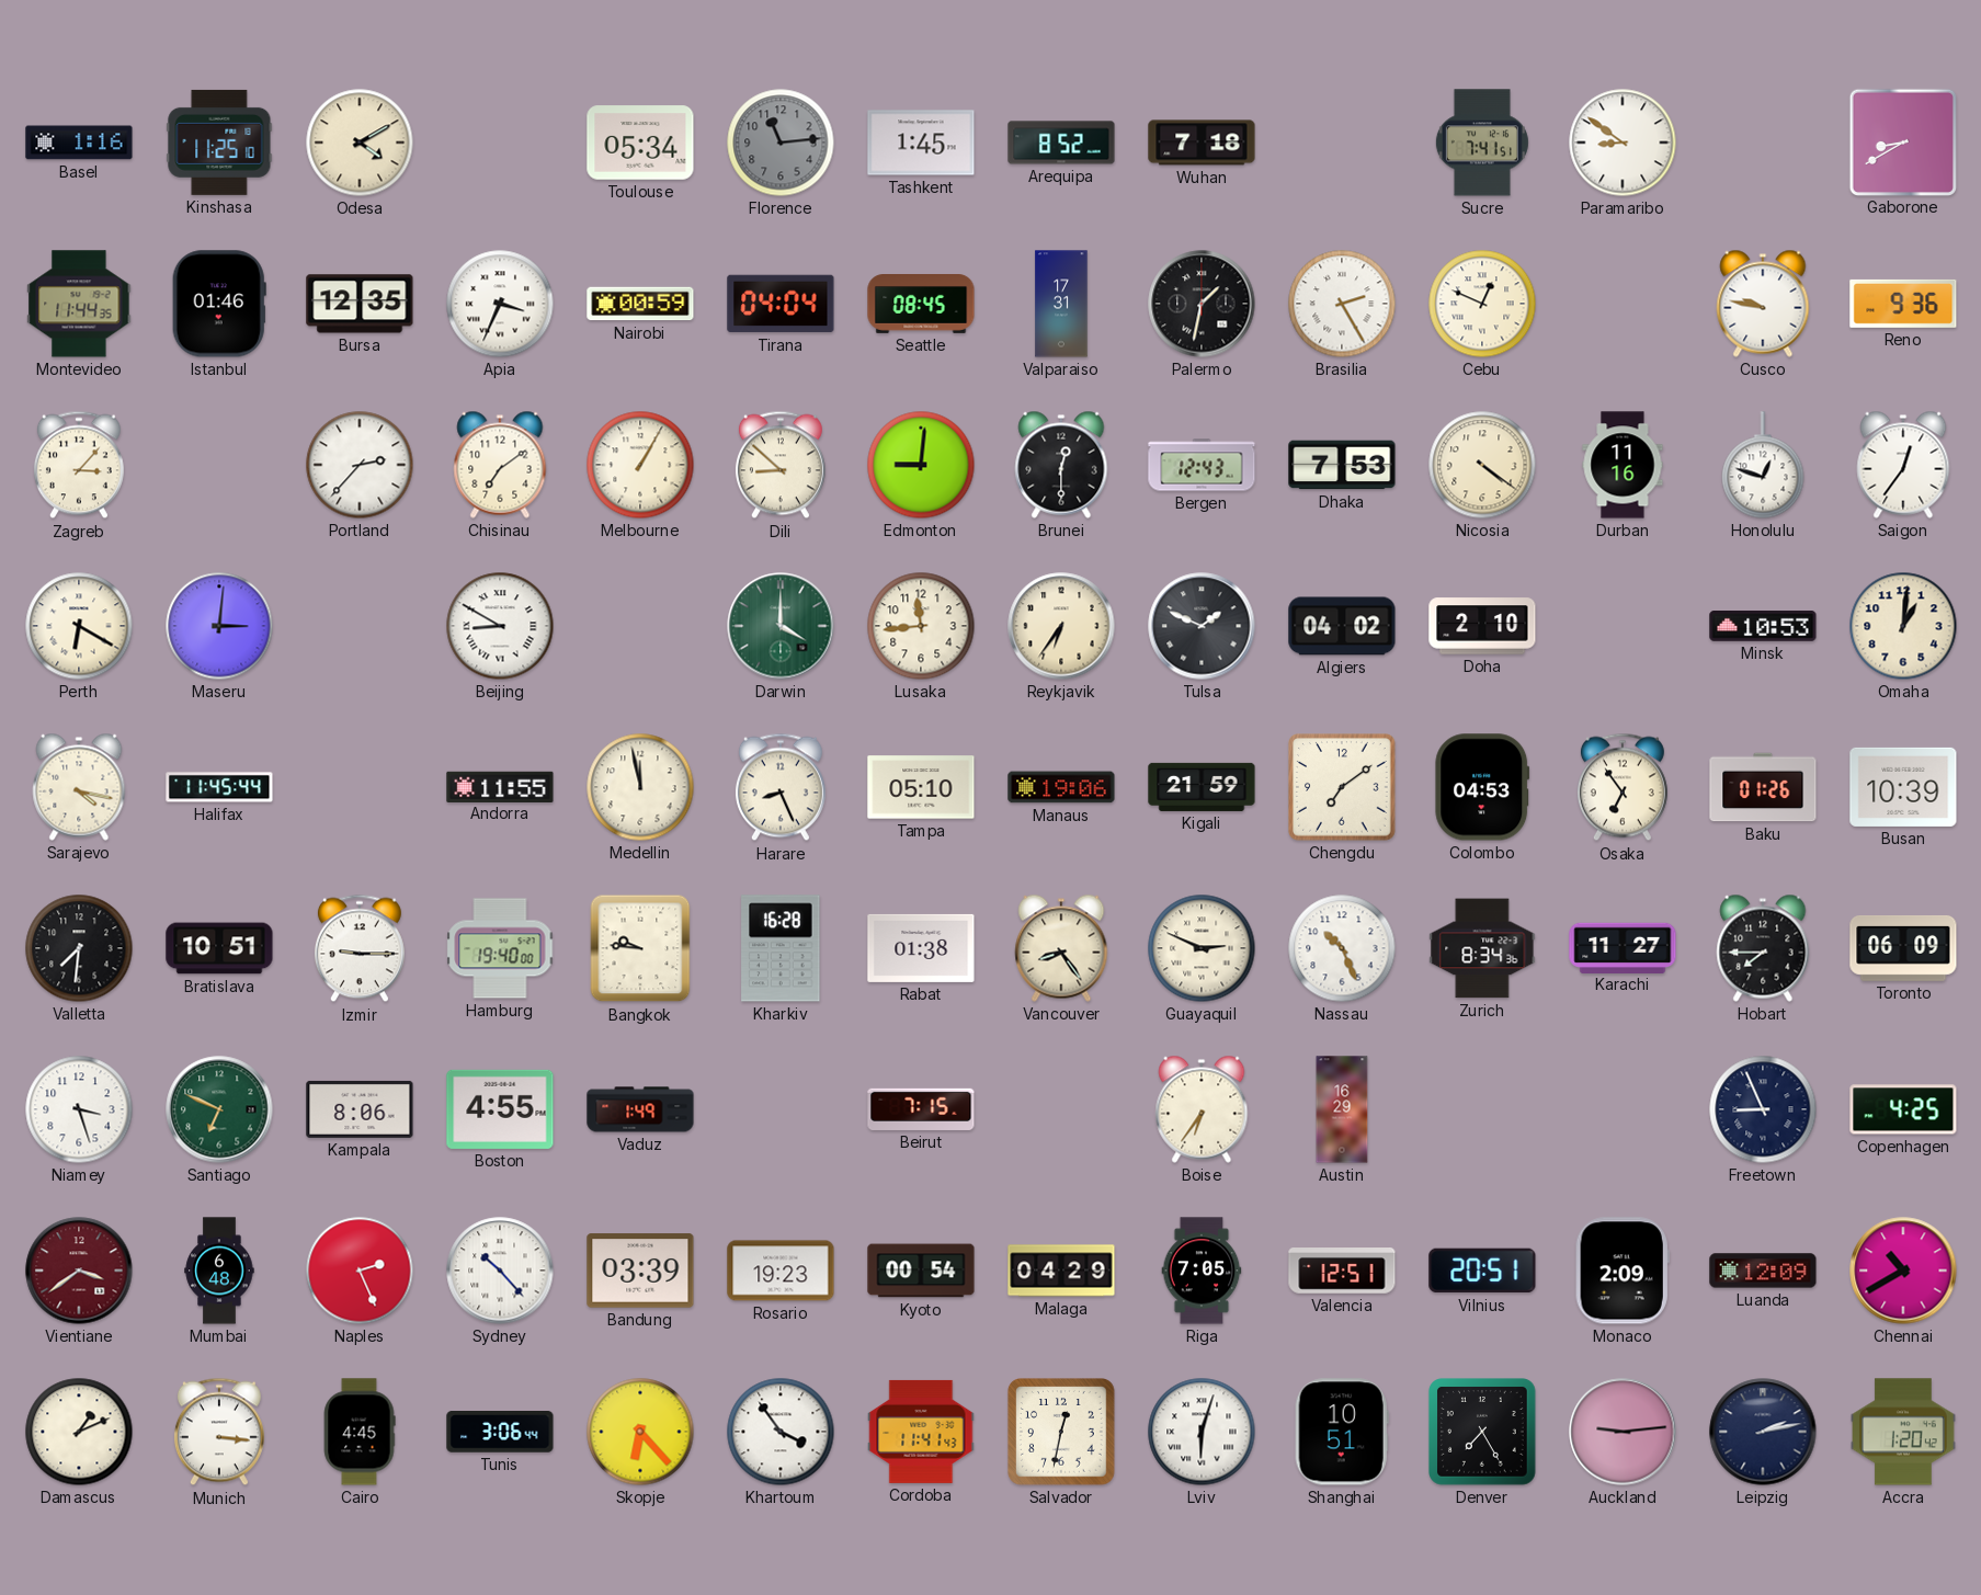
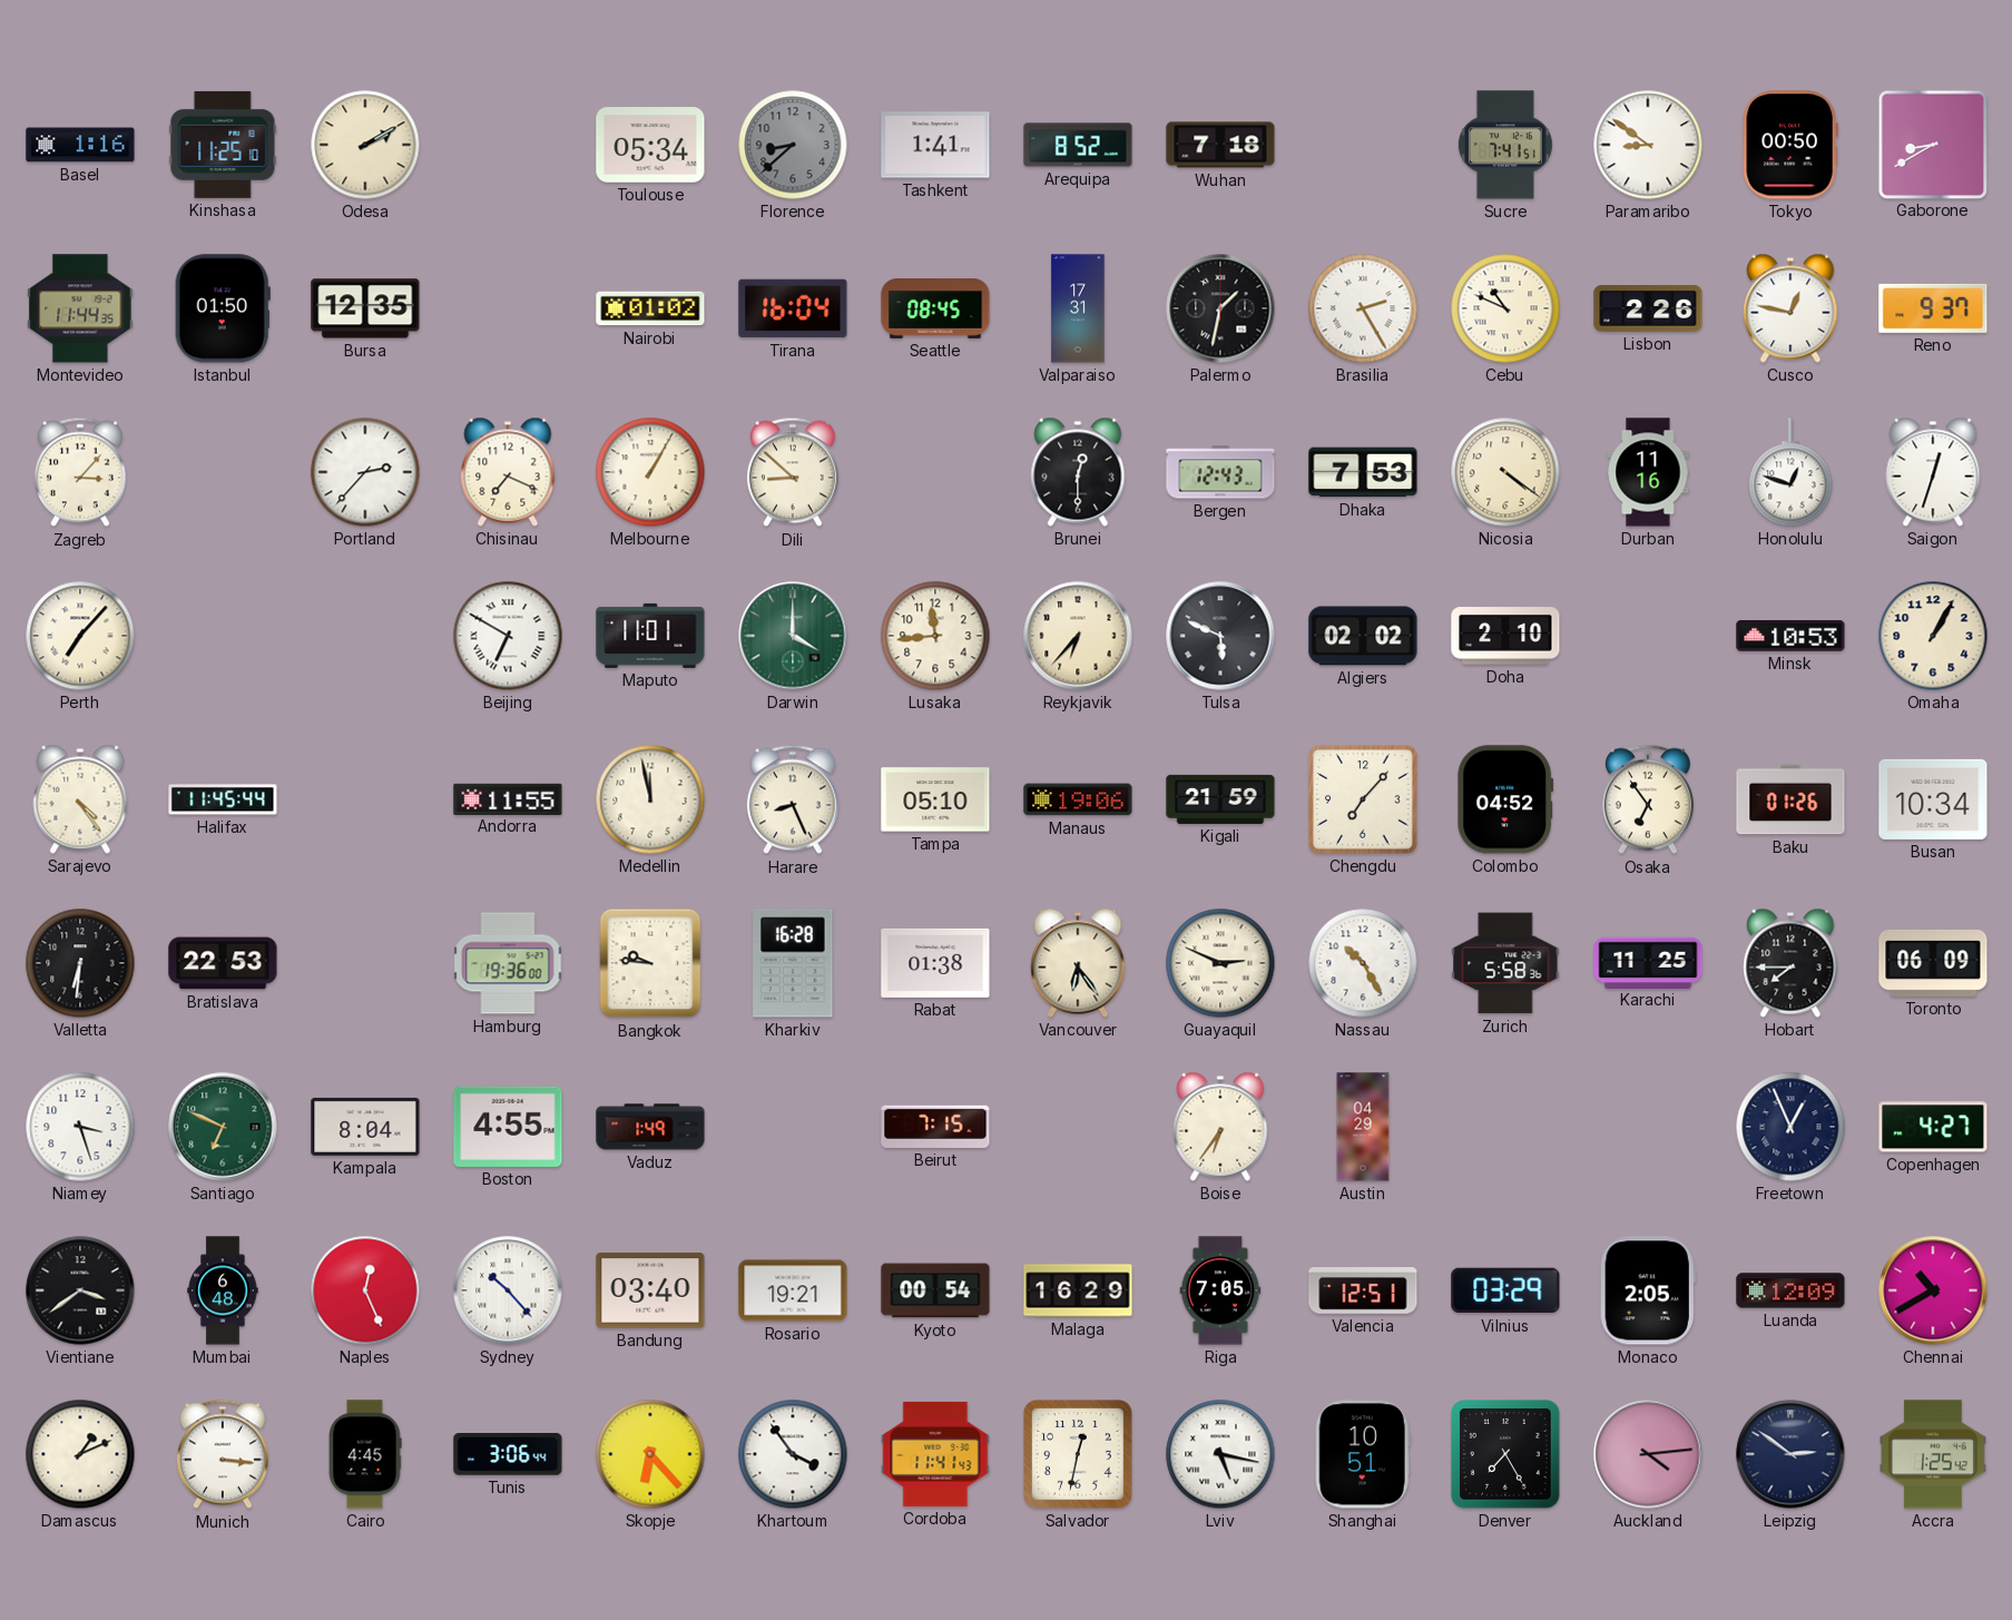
Odesa: 4:10 -> 2:10
Florence: 11:14 -> 8:38
Tashkent: 1:45 -> 1:41
Tokyo: none -> 00:50
Istanbul: 01:46 -> 01:50
Apia: 3:34 -> none
Nairobi: 00:59 -> 01:02
Tirana: 04:04 -> 16:04
Cebu: 12:49 -> 10:49
Lisbon: none -> 2:26
Cusco: 9:47 -> 12:47
Reno: 9:36 -> 9:37
Chisinau: 7:09 -> 7:19
Edmonton: 9:01 -> none
Saigon: 12:36 -> 12:33
Perth: 6:20 -> 7:07
Maseru: 3:01 -> none
Beijing: 8:50 -> 6:50
Maputo: none -> 11:01
Reykjavik: 6:36 -> 6:37
Tulsa: 1:49 -> 5:49
Algiers: 04:02 -> 02:02
Omaha: 1:01 -> 1:05
Sarajevo: 4:17 -> 4:24
Chengdu: 7:09 -> 7:07
Colombo: 04:53 -> 04:52
Busan: 10:39 -> 10:34
Valletta: 7:31 -> 6:31
Bratislava: 10:51 -> 22:53
Izmir: 9:15 -> none
Hamburg: 19:40 -> 19:36
Vancouver: 8:24 -> 6:24
Nassau: 10:26 -> 10:25
Zurich: 8:34 -> 5:58
Karachi: 11:27 -> 11:25
Kampala: 8:06 -> 8:04
Austin: 16:29 -> 04:29
Freetown: 8:56 -> 12:56
Copenhagen: 4:25 -> 4:27
Vientiane dial: burgundy -> black
Naples: 2:26 -> 12:26
Bandung: 03:39 -> 03:40
Rosario: 19:23 -> 19:21
Malaga: 04:29 -> 16:29
Vilnius: 20:51 -> 03:29
Monaco: 2:09 -> 2:05
Lviv: 6:03 -> 5:17
Auckland: 9:14 -> 4:14
Leipzig: 2:13 -> 2:51
Accra: 1:20 -> 1:25
